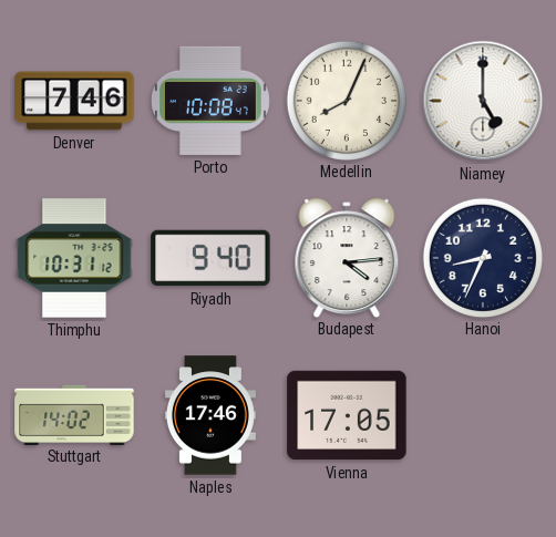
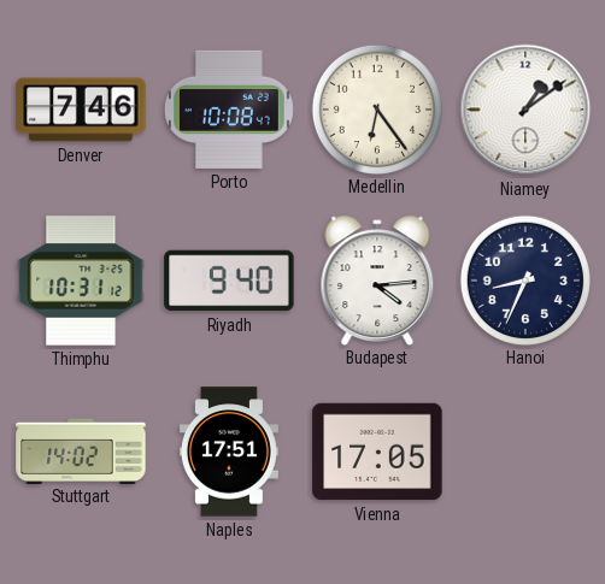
Medellin: 8:04 -> 6:24
Niamey: 5:00 -> 1:09
Naples: 17:46 -> 17:51
